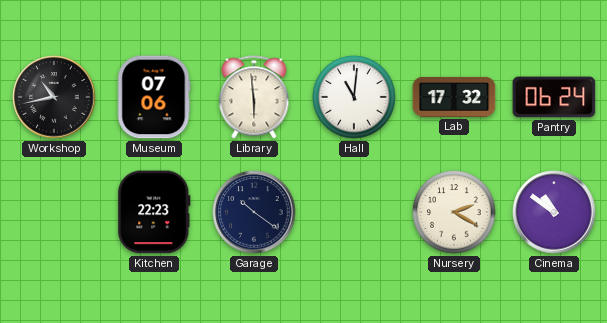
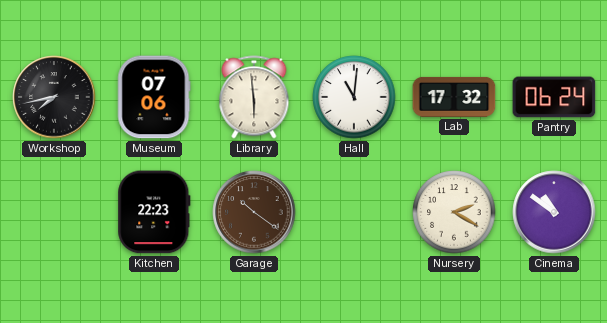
Workshop: 10:43 -> 7:43
Garage dial: navy -> brown
